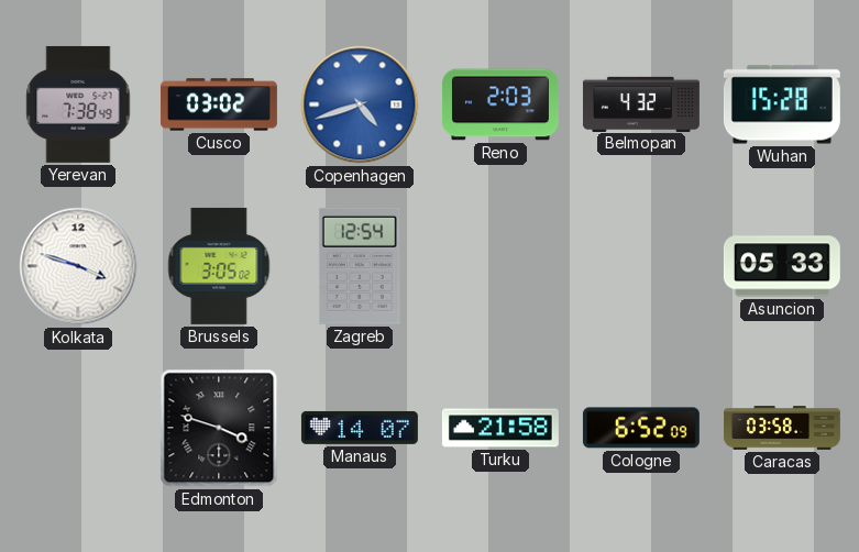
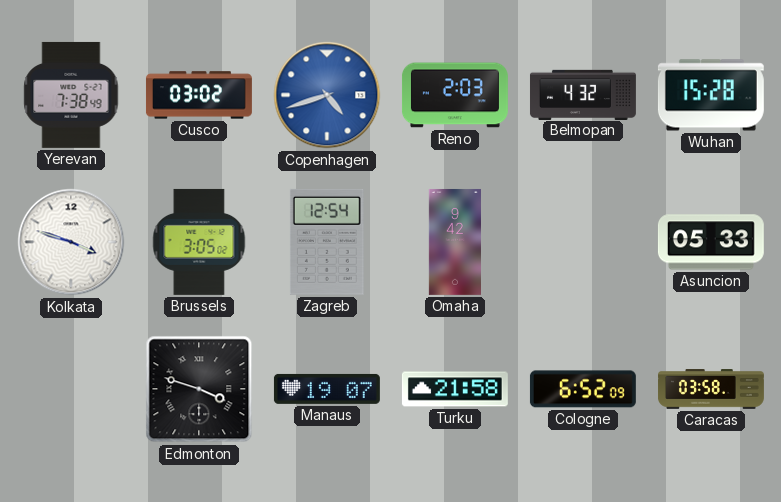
Omaha: none -> 9:42
Manaus: 14:07 -> 19:07
